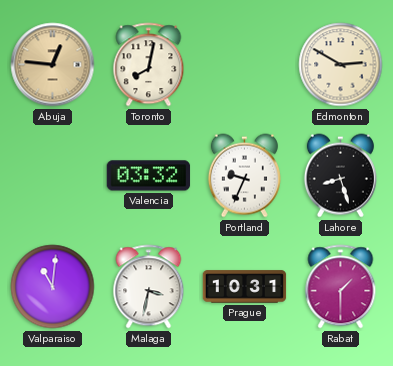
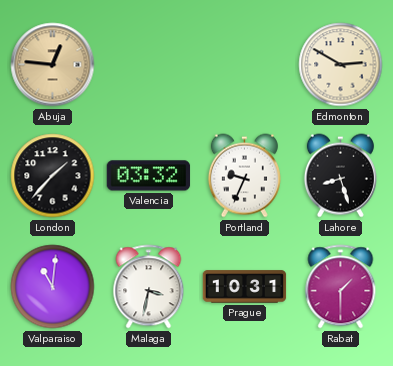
Toronto: 8:02 -> none
London: none -> 1:37
